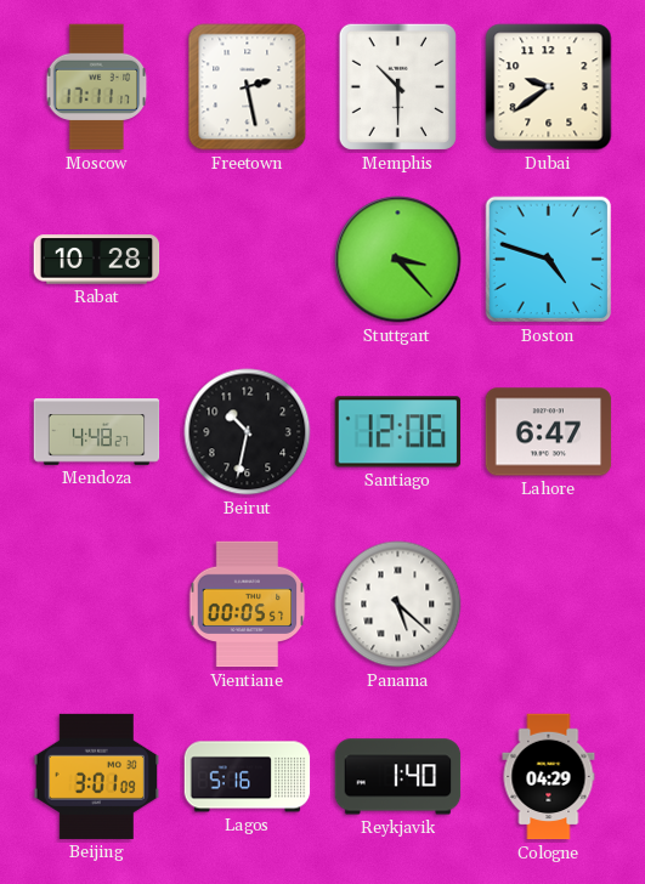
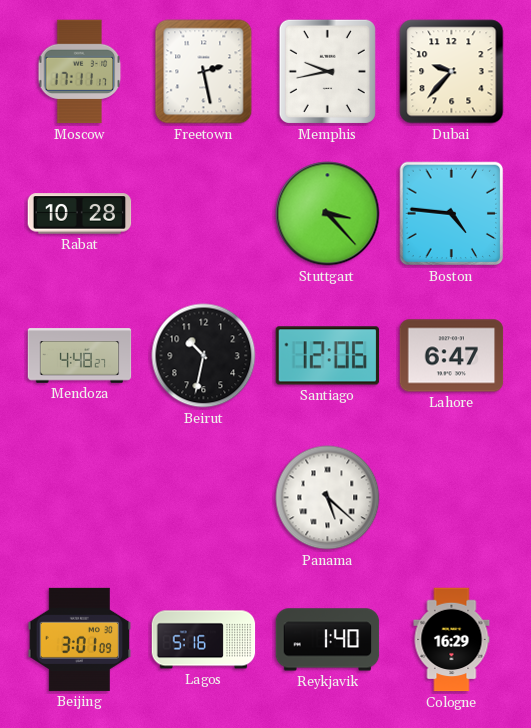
Memphis: 10:30 -> 9:43
Dubai: 9:39 -> 9:37
Boston: 4:48 -> 4:46
Vientiane: 00:05 -> none
Cologne: 04:29 -> 16:29
